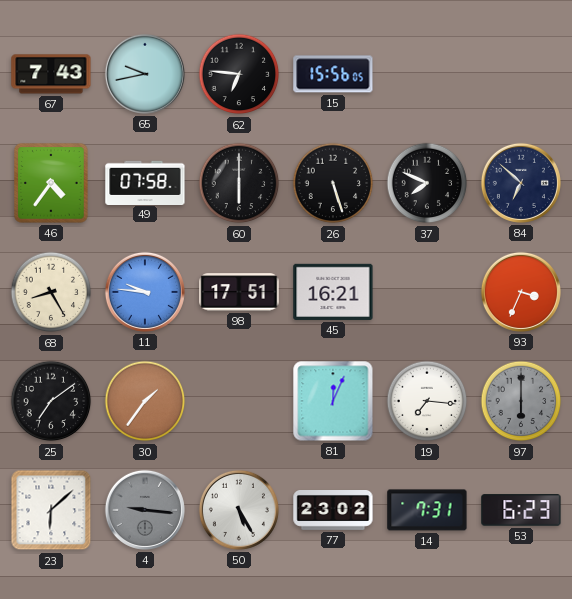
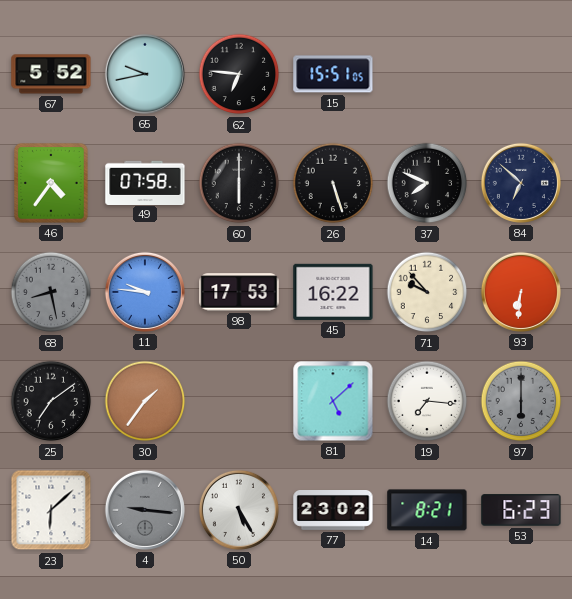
67: 7:43 -> 5:52
15: 15:56 -> 15:51
68: 8:25 -> 8:28
68 dial: cream -> grey
98: 17:51 -> 17:53
45: 16:21 -> 16:22
71: none -> 9:53
93: 3:34 -> 6:31
81: 12:04 -> 5:08
14: 7:31 -> 8:21
